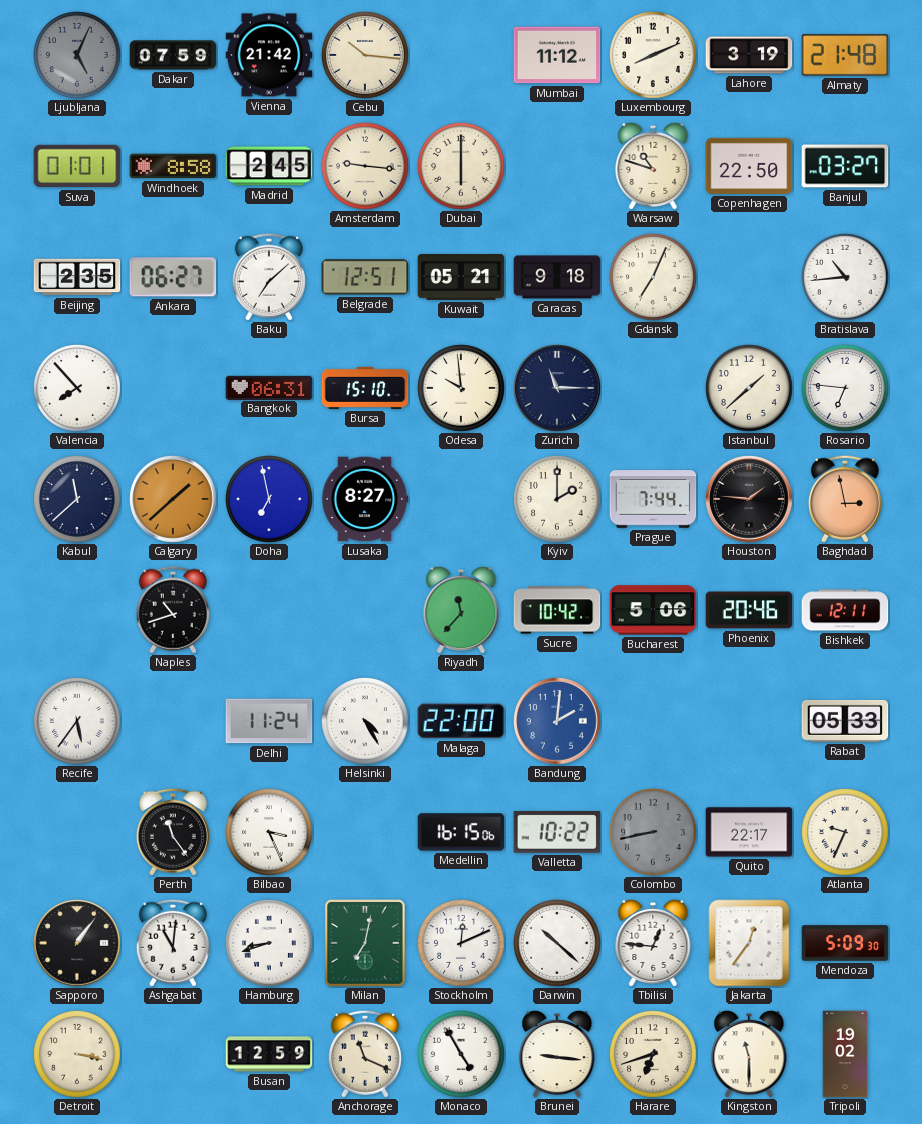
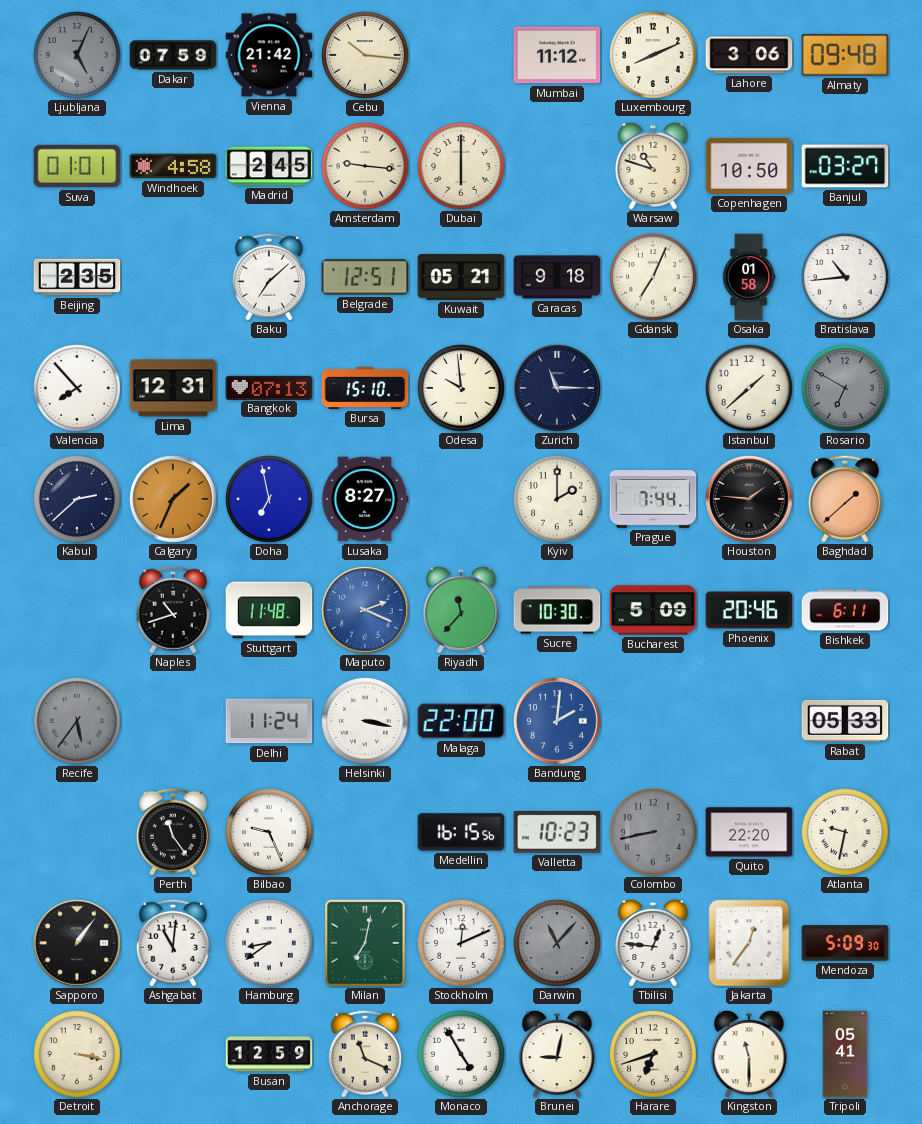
Lahore: 3:19 -> 3:06
Almaty: 21:48 -> 09:48
Windhoek: 8:58 -> 4:58
Copenhagen: 22:50 -> 10:50
Ankara: 06:27 -> none
Osaka: none -> 01:58
Lima: none -> 12:31
Bangkok: 06:31 -> 07:13
Rosario: 6:46 -> 6:50
Rosario dial: white -> grey
Kabul: 11:38 -> 2:38
Calgary: 1:38 -> 1:34
Baghdad: 2:58 -> 1:38
Stuttgart: none -> 11:48
Maputo: none -> 2:19
Sucre: 10:42 -> 10:30
Bucharest: 5:06 -> 5:09
Bishkek: 12:11 -> 6:11
Recife dial: white -> grey
Helsinki: 4:25 -> 3:17
Bilbao: 3:26 -> 9:26
Medellin: 16:15:06 -> 16:15:56
Valletta: 10:22 -> 10:23
Quito: 22:17 -> 22:20
Atlanta: 9:34 -> 9:32
Hamburg: 8:42 -> 8:39
Darwin: 10:22 -> 11:07
Darwin dial: white -> grey
Brunei: 9:16 -> 9:02
Tripoli: 19:02 -> 05:41
